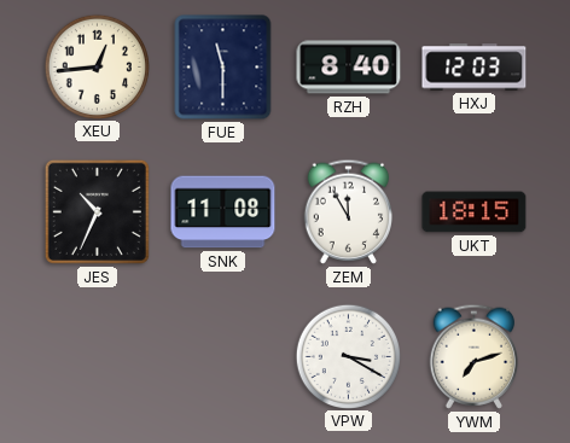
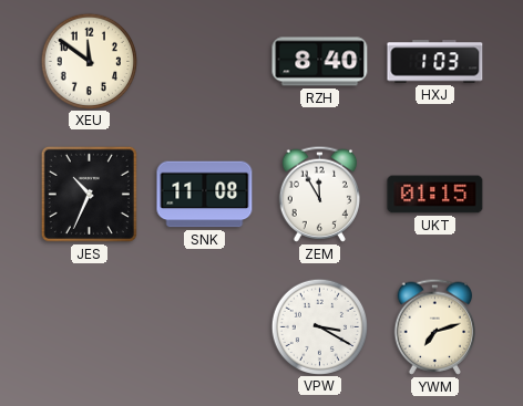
XEU: 12:44 -> 11:51
FUE: 11:30 -> none
HXJ: 12:03 -> 1:03
UKT: 18:15 -> 01:15
